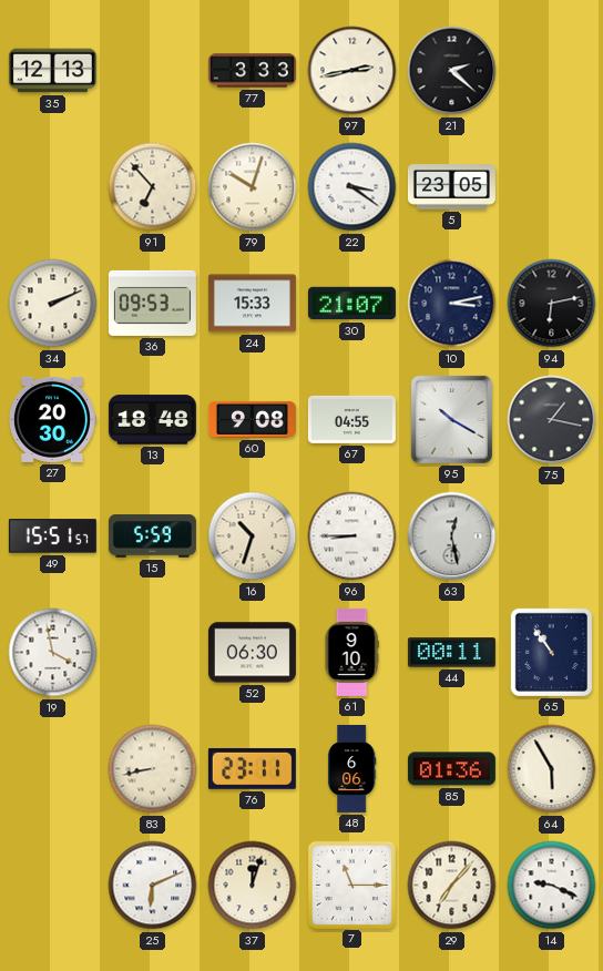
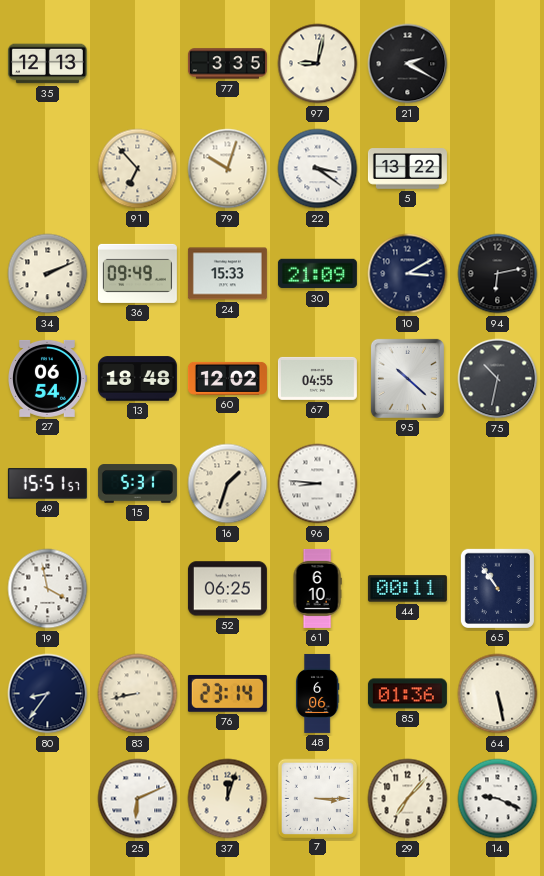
77: 3:33 -> 3:35
97: 2:43 -> 9:02
21: 2:22 -> 2:20
5: 23:05 -> 13:22
36: 09:53 -> 09:49
30: 21:07 -> 21:09
10: 3:13 -> 3:10
27: 20:30 -> 06:54
60: 9:08 -> 12:02
95: 10:20 -> 10:22
75: 1:17 -> 10:32
15: 5:59 -> 5:31
16: 10:33 -> 1:33
96: 8:45 -> 8:46
63: 12:28 -> none
52: 06:30 -> 06:25
61: 9:10 -> 6:10
80: none -> 8:36
76: 23:11 -> 23:14
64: 5:55 -> 5:28
7: 11:15 -> 3:15
